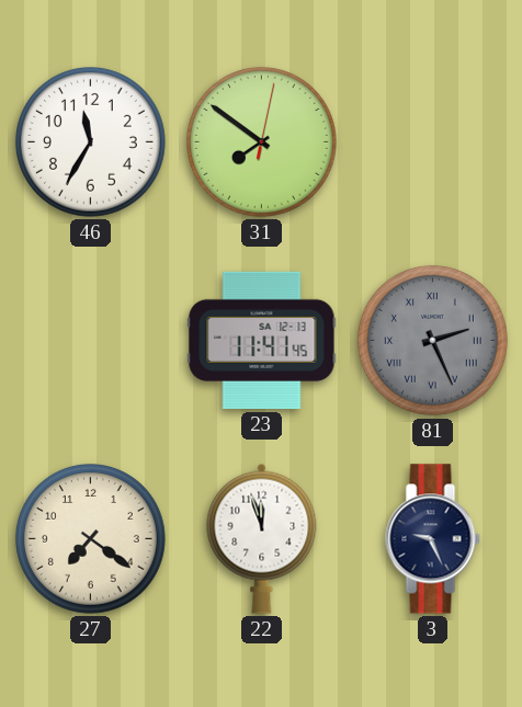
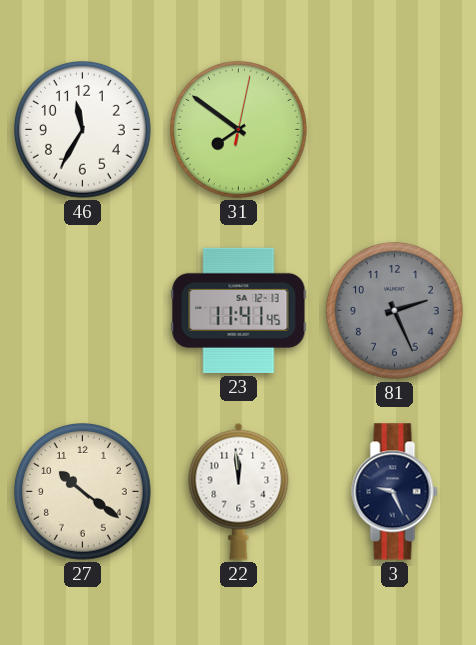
81 numerals: Roman -> Arabic
27: 7:21 -> 10:21
22: 11:57 -> 11:59
